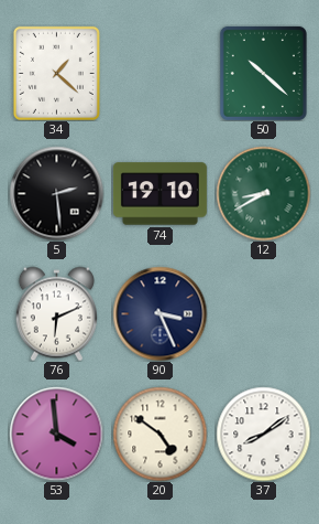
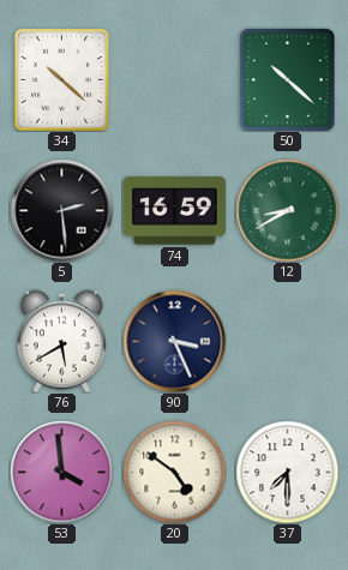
34: 1:22 -> 10:22
74: 19:10 -> 16:59
76: 6:11 -> 5:40
37: 8:09 -> 7:30
